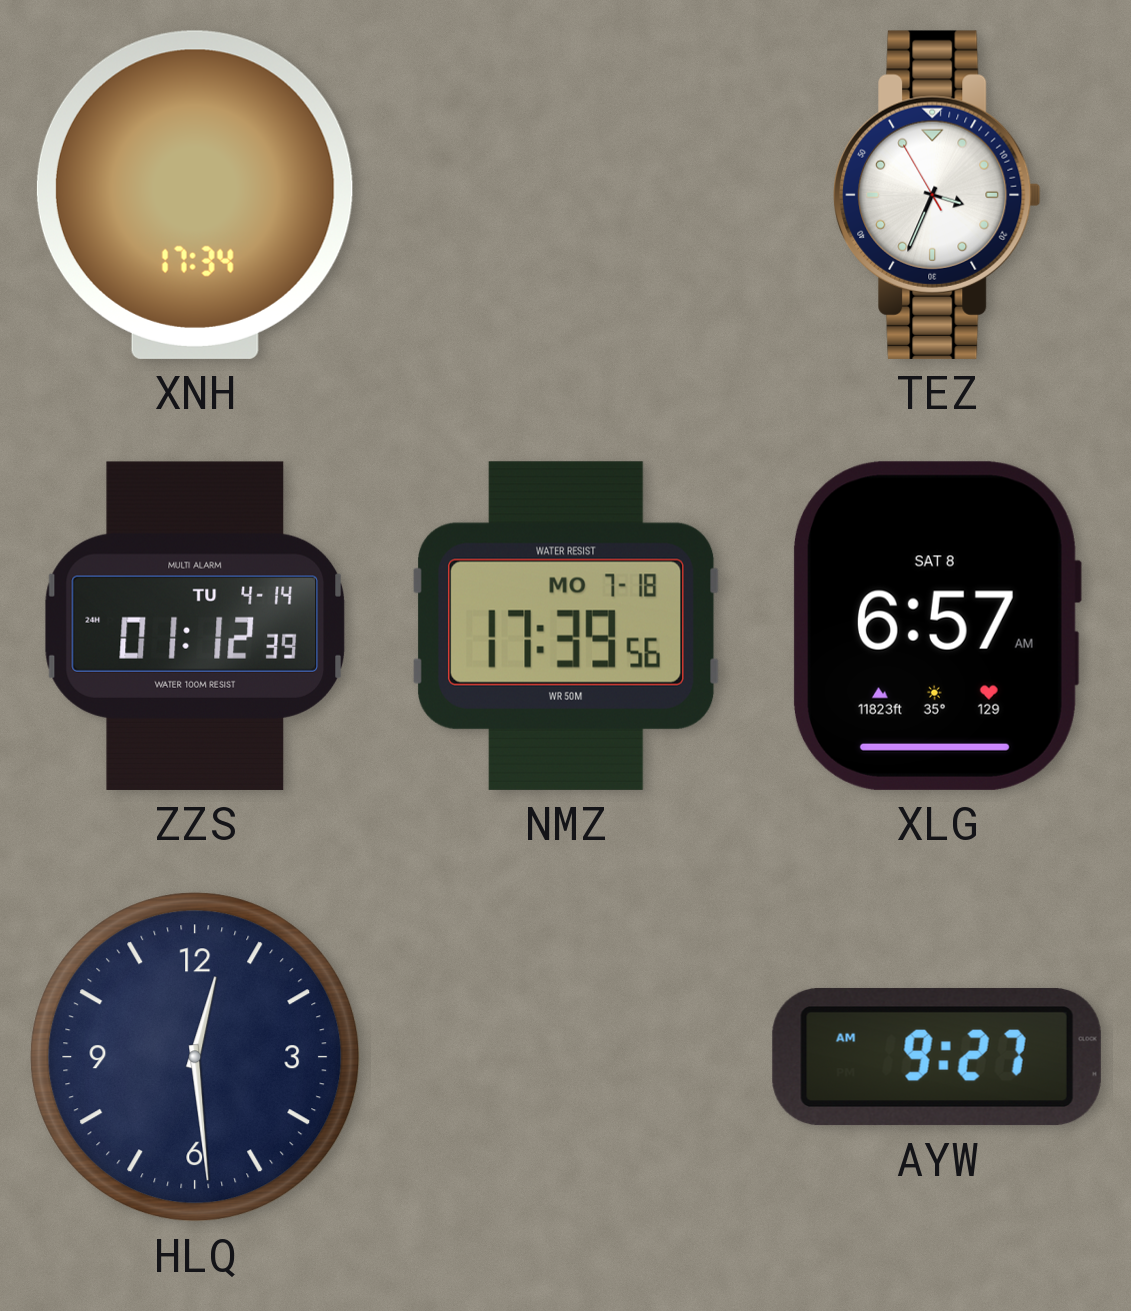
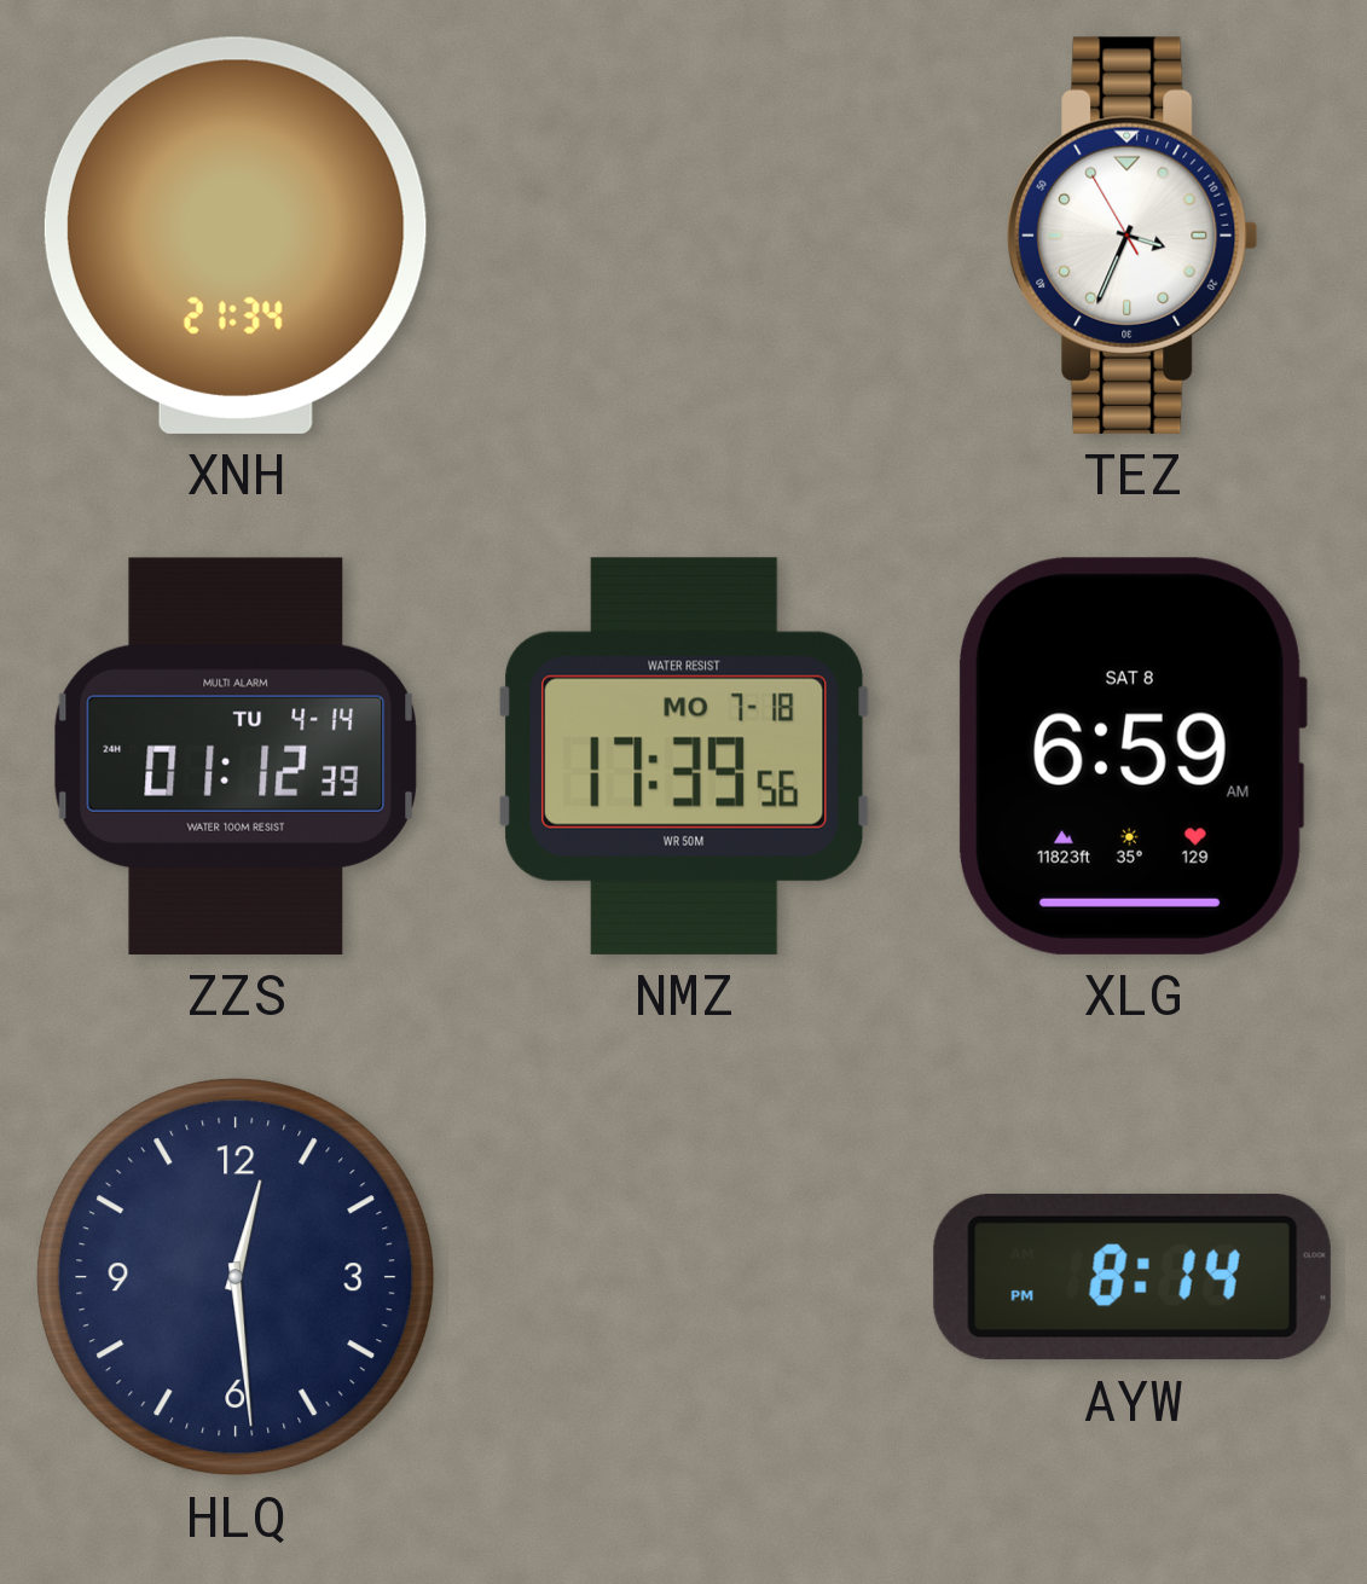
XNH: 17:34 -> 21:34
XLG: 6:57 -> 6:59
AYW: 9:27 -> 8:14
